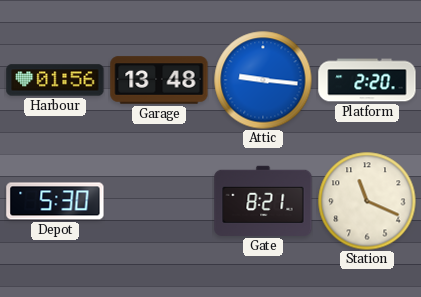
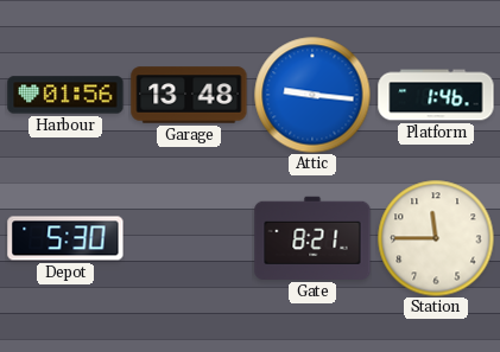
Platform: 2:20 -> 1:46
Station: 11:19 -> 11:45
